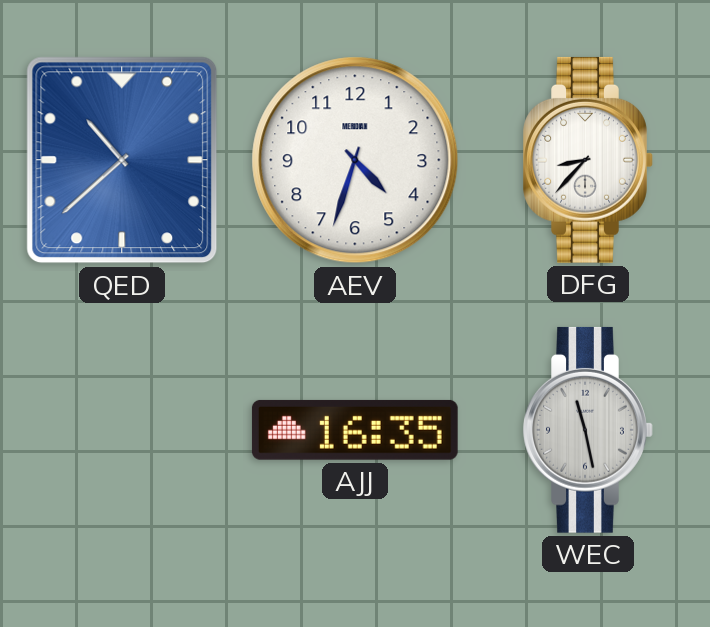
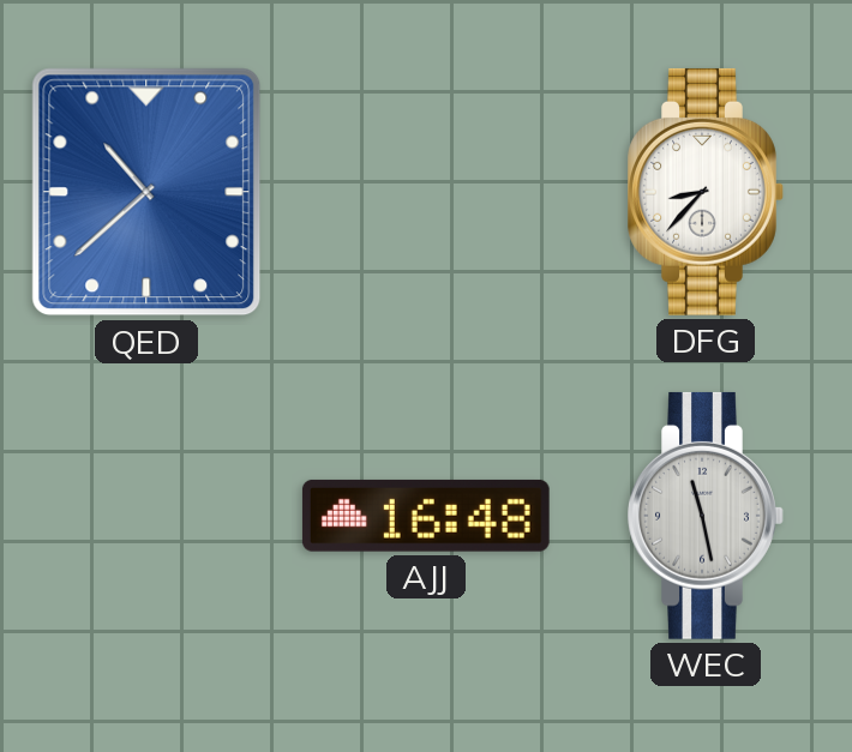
AEV: 4:33 -> none
AJJ: 16:35 -> 16:48
